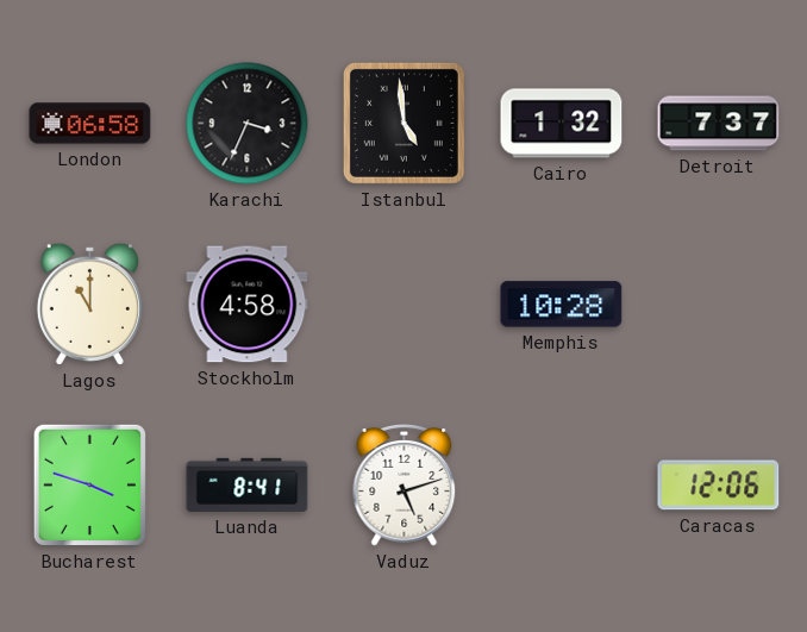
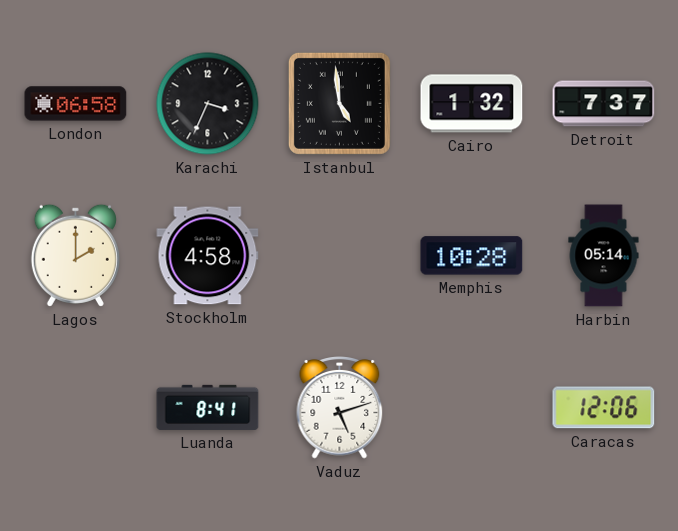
Lagos: 11:00 -> 2:00
Harbin: none -> 05:14
Bucharest: 3:48 -> none
